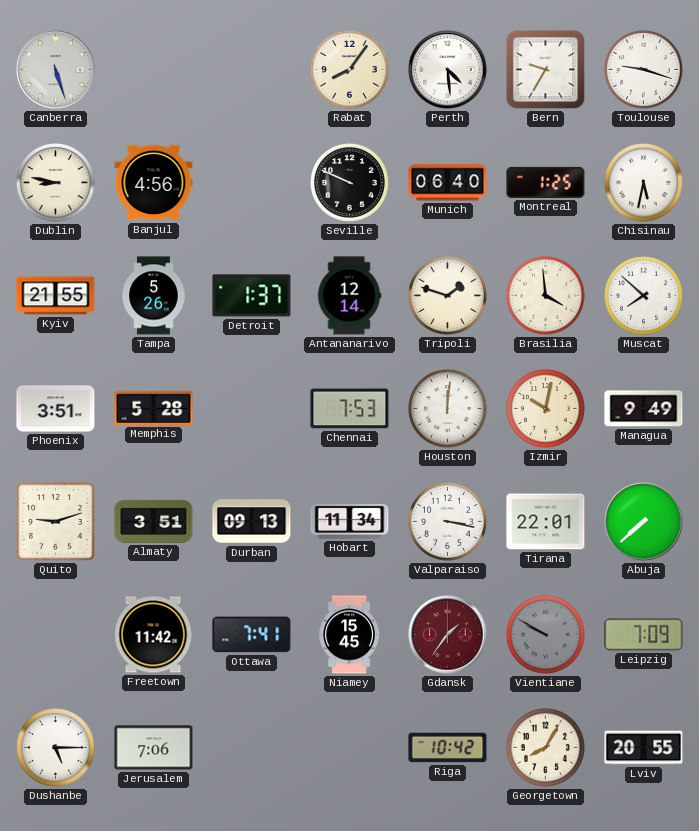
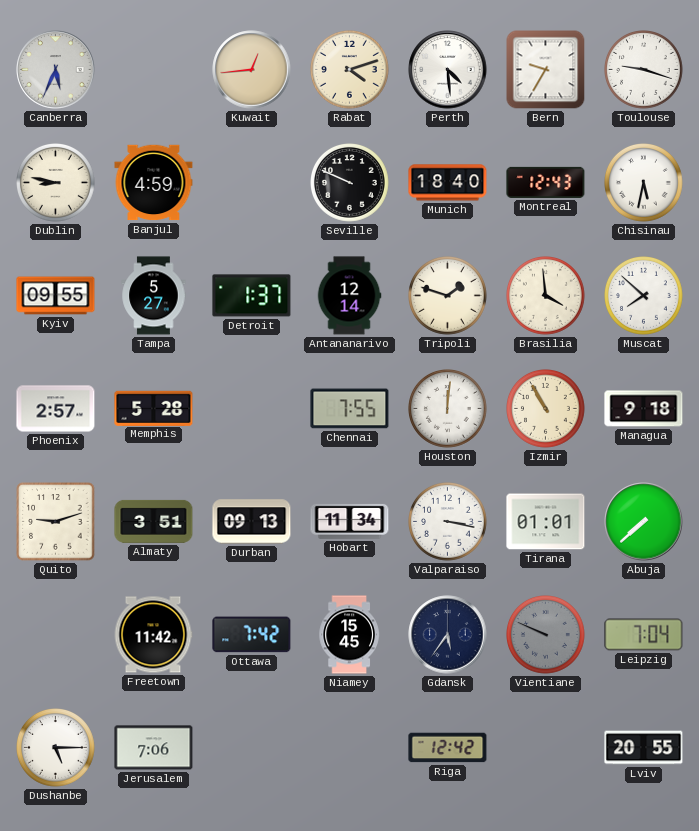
Canberra: 5:27 -> 5:34
Kuwait: none -> 12:44
Rabat: 8:06 -> 4:12
Banjul: 4:56 -> 4:59
Munich: 06:40 -> 18:40
Montreal: 1:25 -> 12:43
Kyiv: 21:55 -> 09:55
Tampa: 5:26 -> 5:27
Phoenix: 3:51 -> 2:57
Chennai: 7:53 -> 7:55
Izmir: 10:02 -> 10:55
Managua: 9:49 -> 9:18
Tirana: 22:01 -> 01:01
Ottawa: 7:41 -> 7:42
Gdansk: 1:36 -> 5:36
Gdansk dial: burgundy -> navy
Vientiane: 9:50 -> 9:49
Leipzig: 7:09 -> 7:04
Riga: 10:42 -> 12:42
Georgetown: 8:05 -> none
